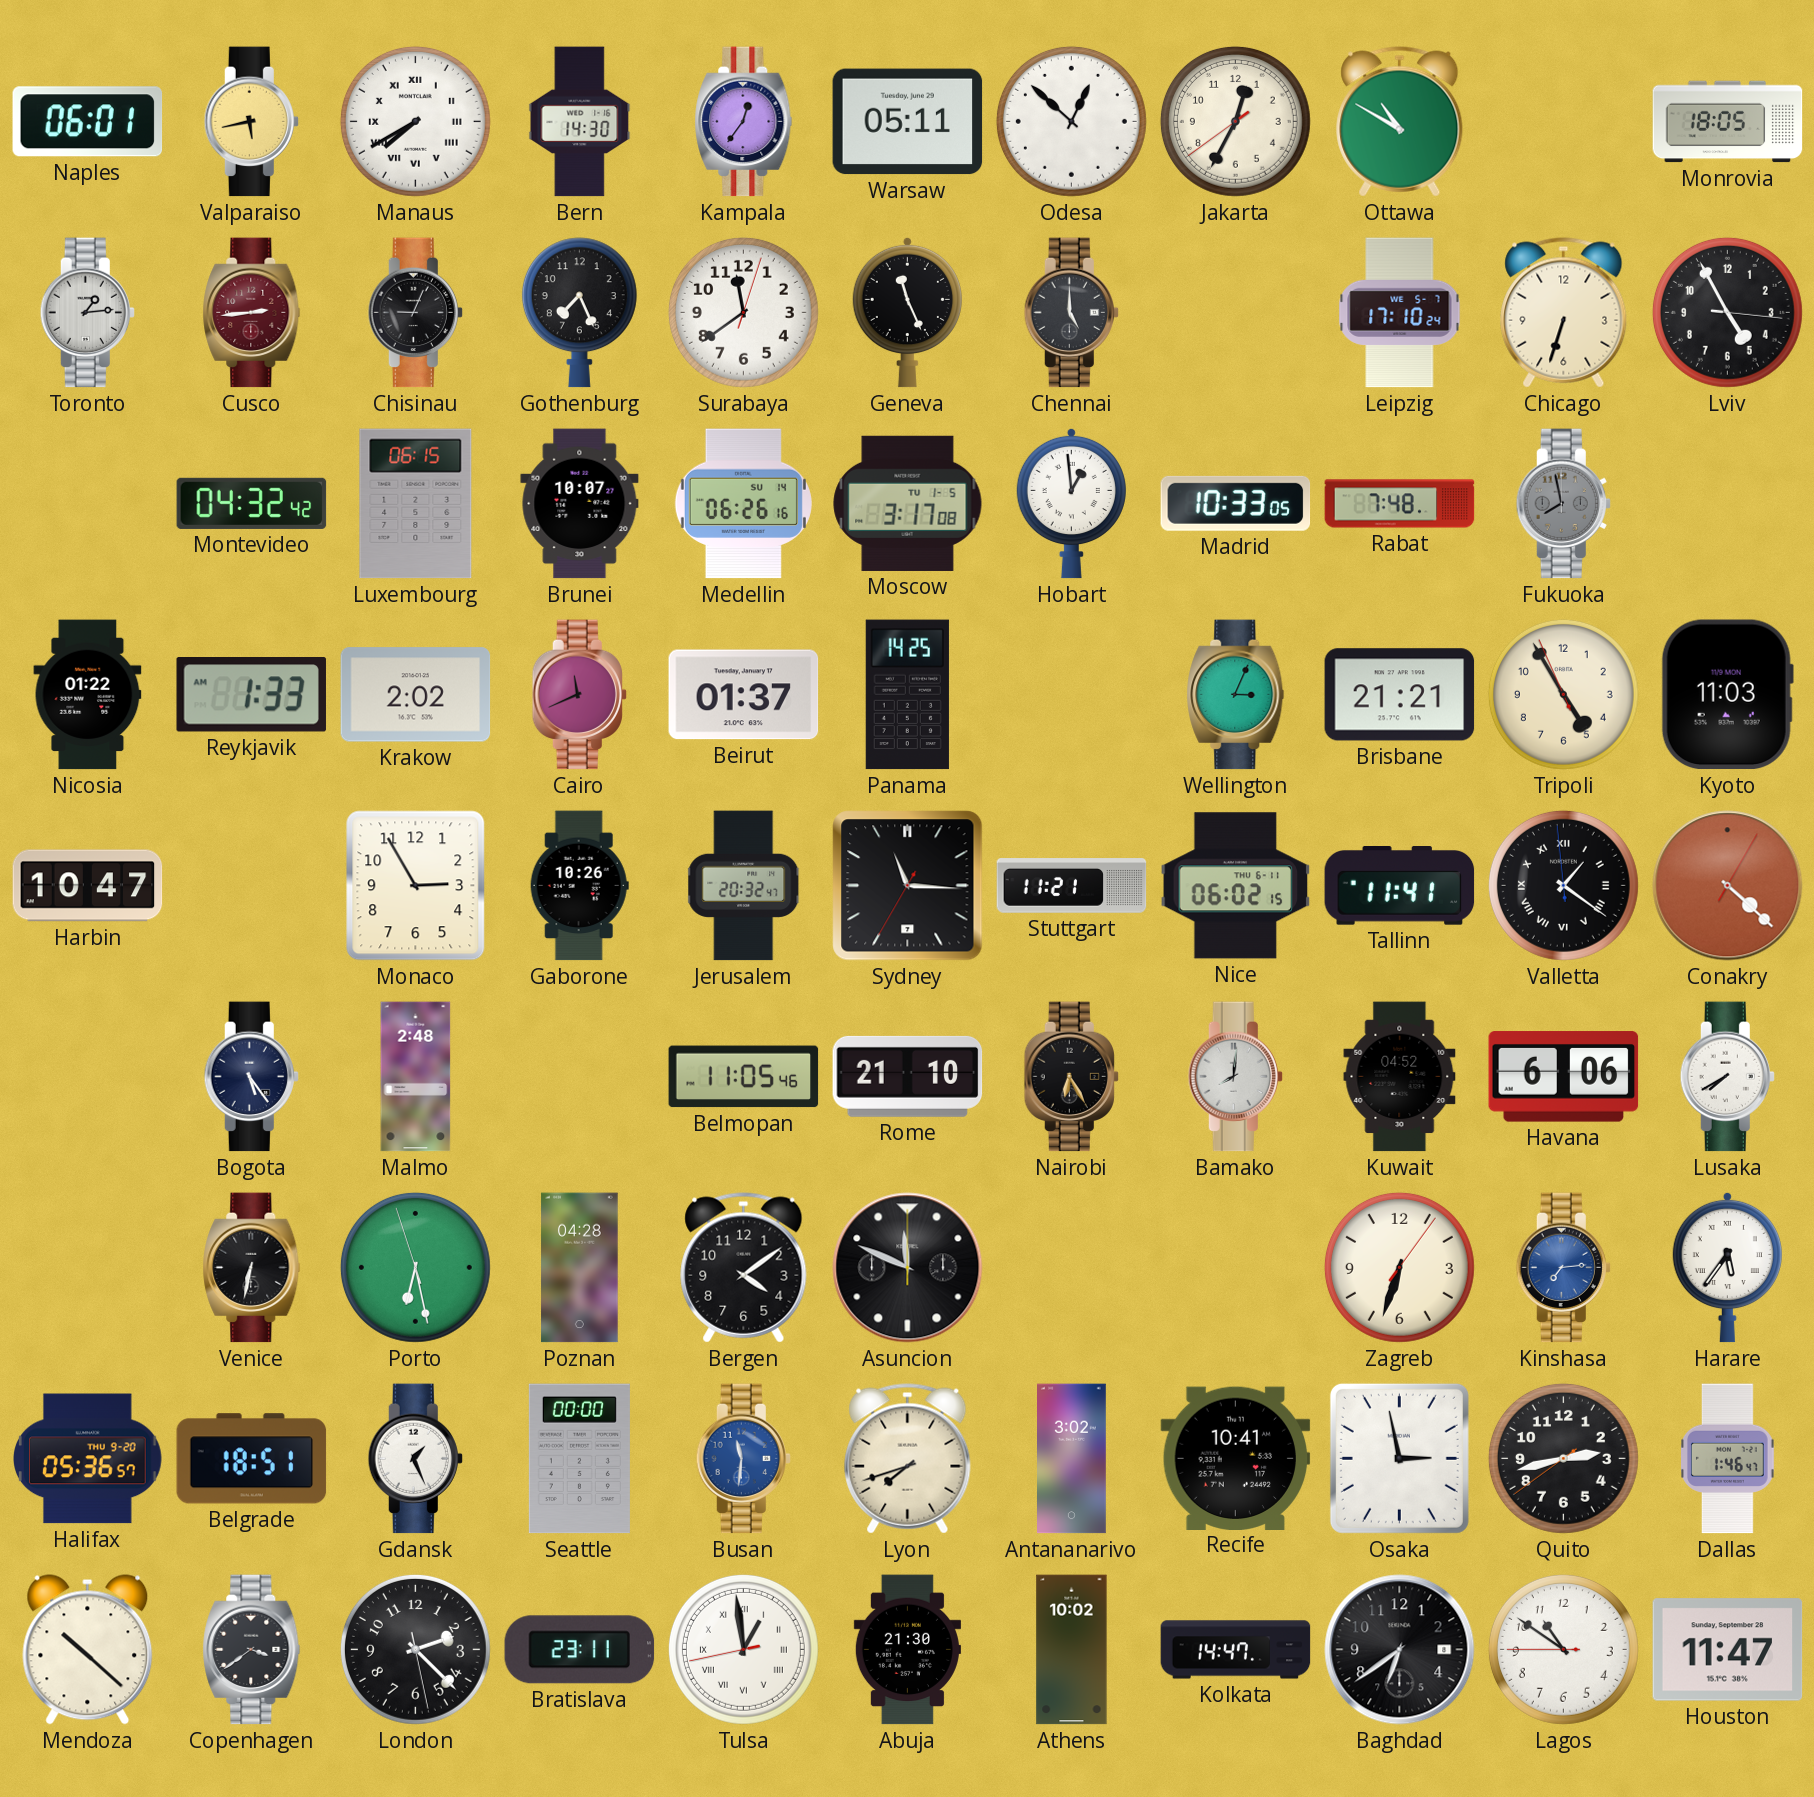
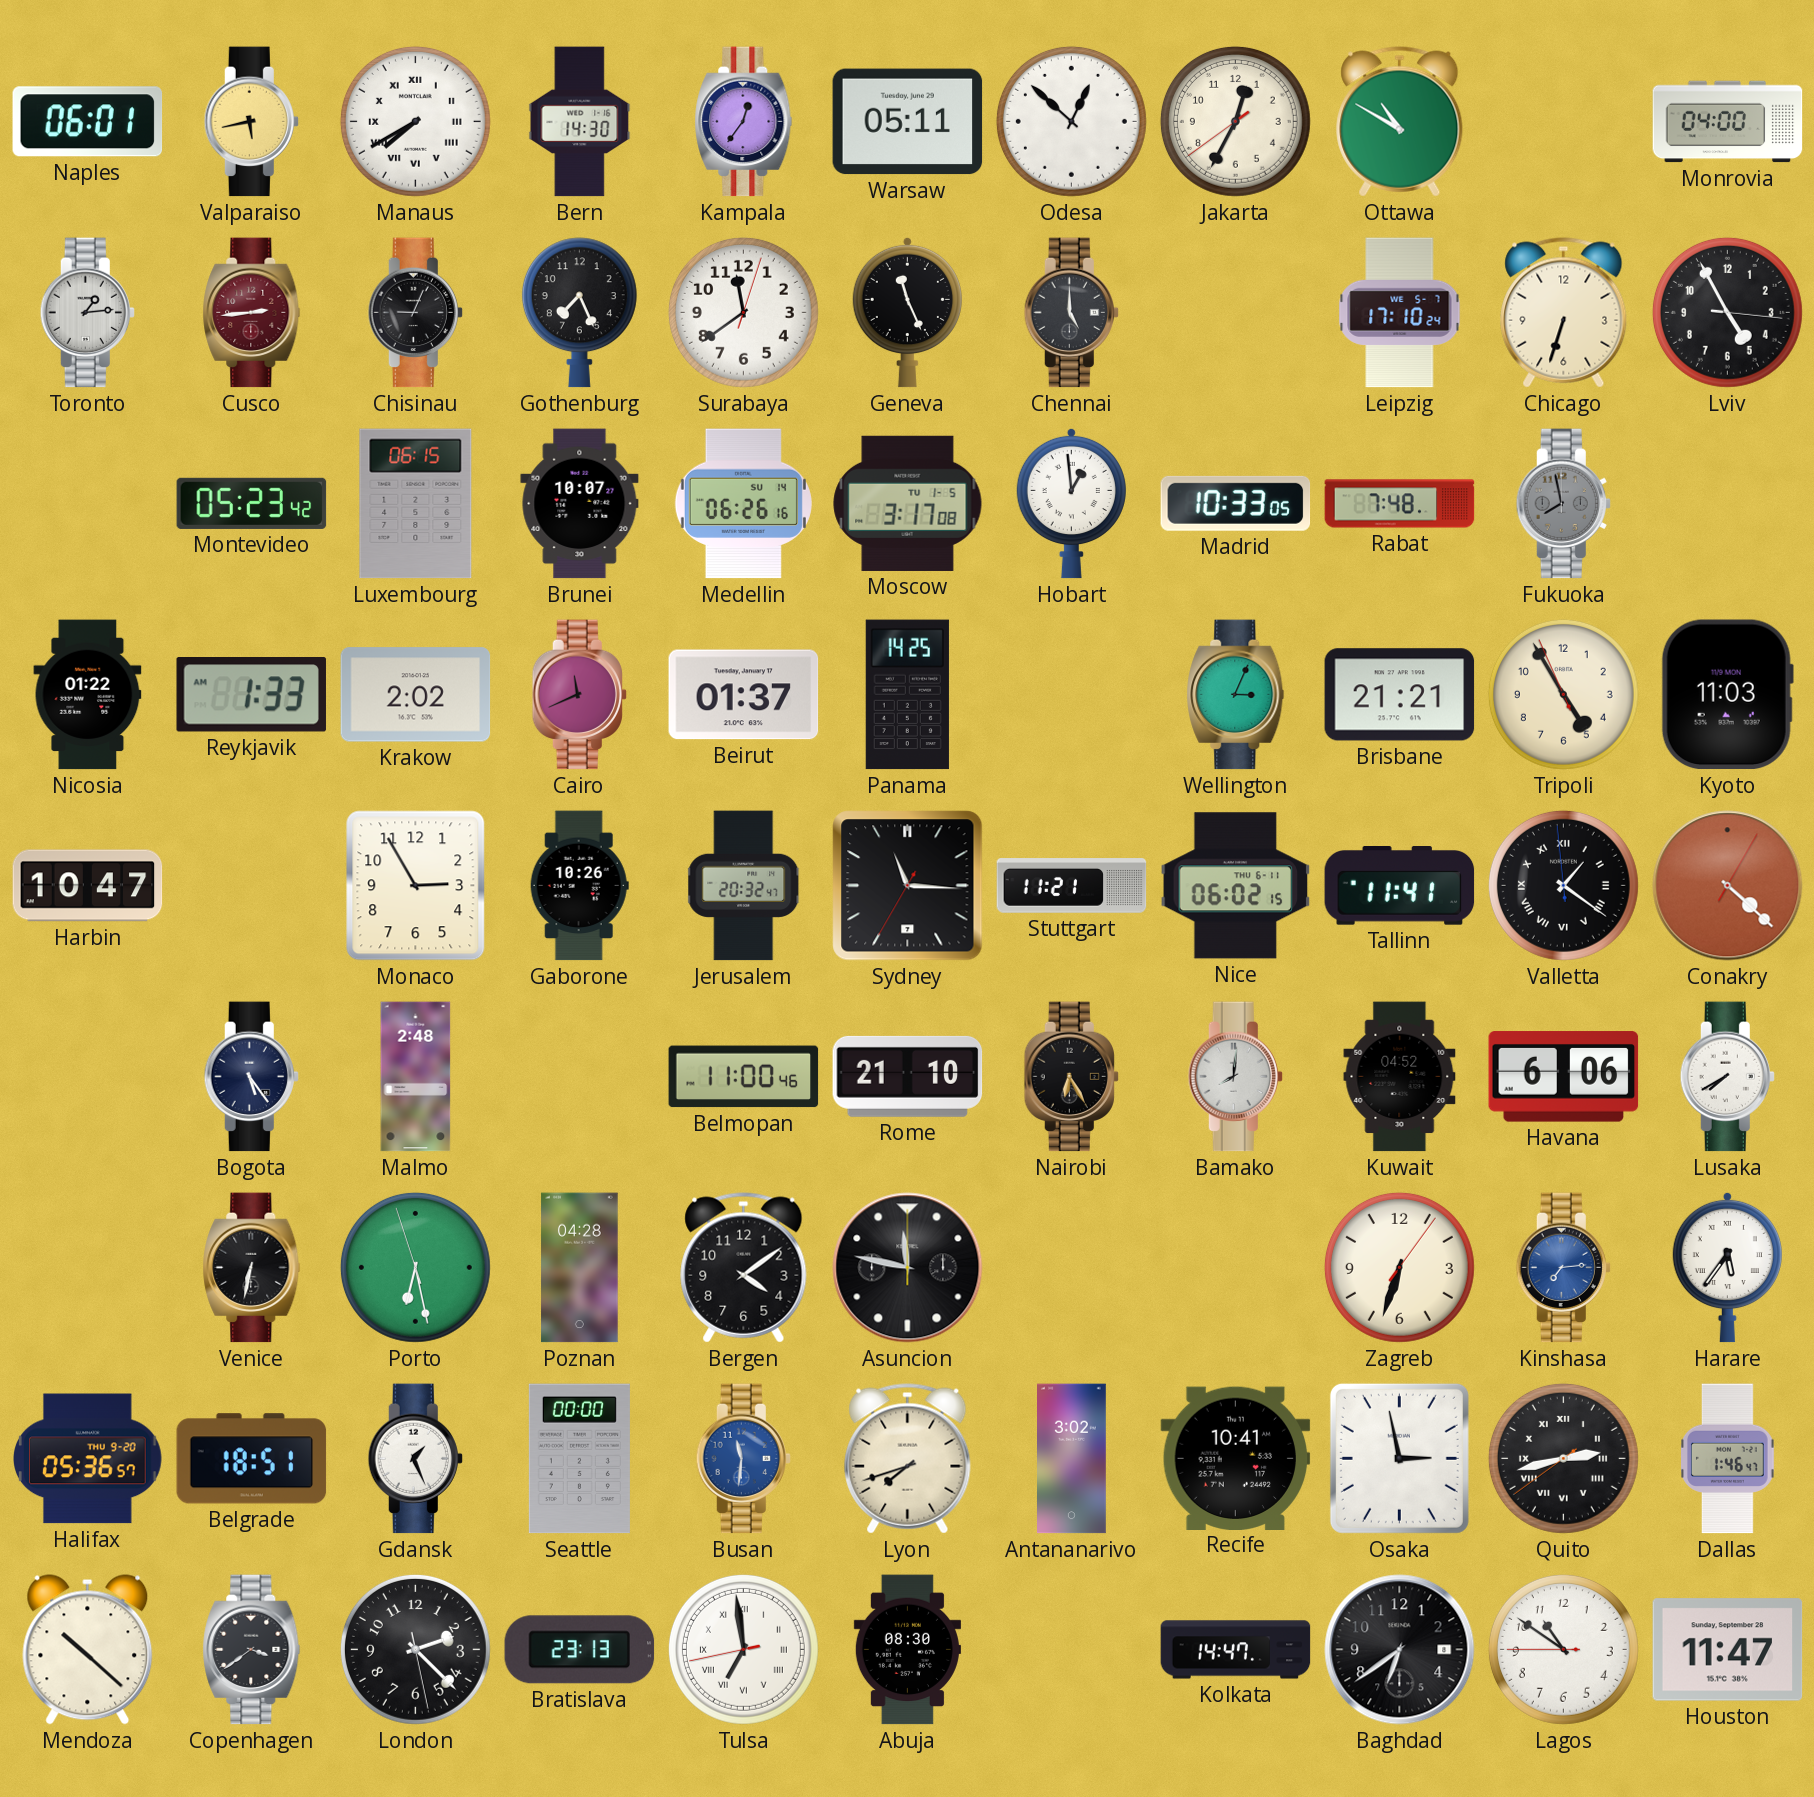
Monrovia: 18:05 -> 04:00
Montevideo: 04:32 -> 05:23
Belmopan: 11:05 -> 11:00
Asuncion: 11:49 -> 11:47
Quito numerals: Arabic -> Roman
Bratislava: 23:11 -> 23:13
Tulsa: 12:58 -> 6:58
Abuja: 21:30 -> 08:30
Athens: 10:02 -> none
